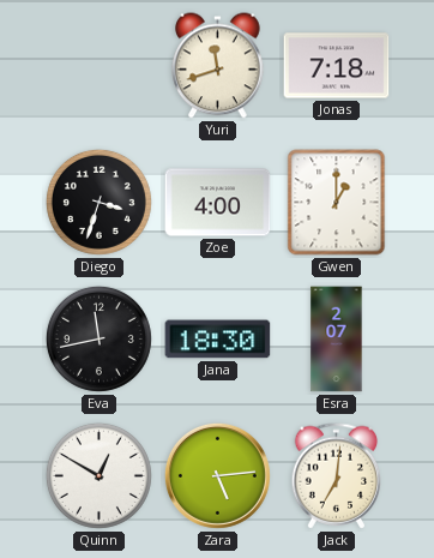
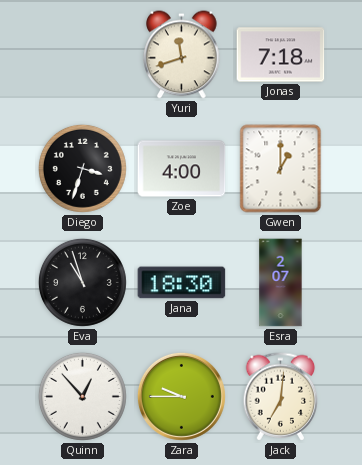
Eva: 11:43 -> 10:57
Quinn: 12:50 -> 12:53
Zara: 5:14 -> 9:45
